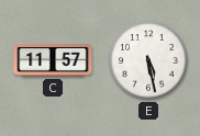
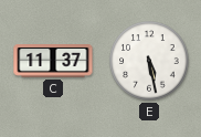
C: 11:57 -> 11:37
